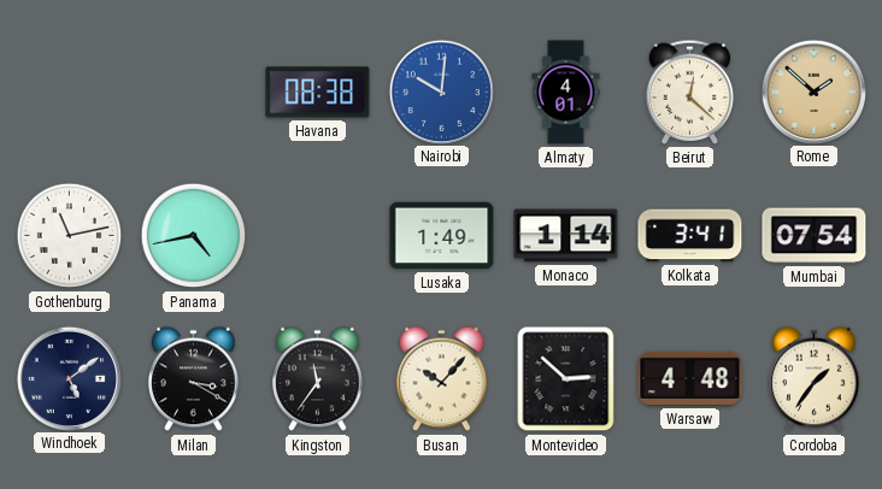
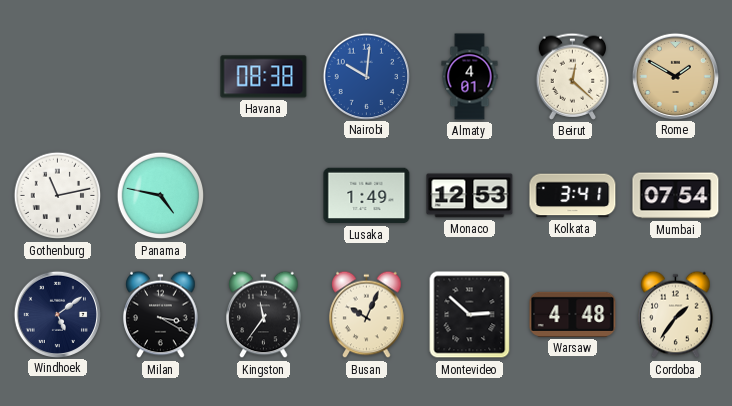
Rome: 1:52 -> 1:50
Panama: 4:43 -> 4:47
Monaco: 1:14 -> 12:53
Busan: 10:07 -> 10:04
